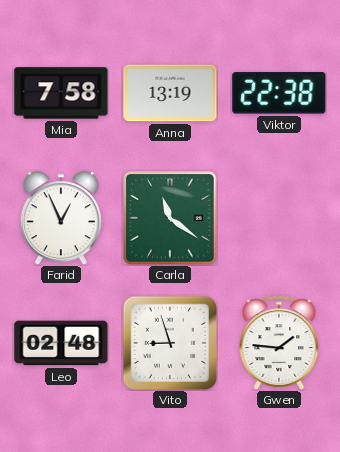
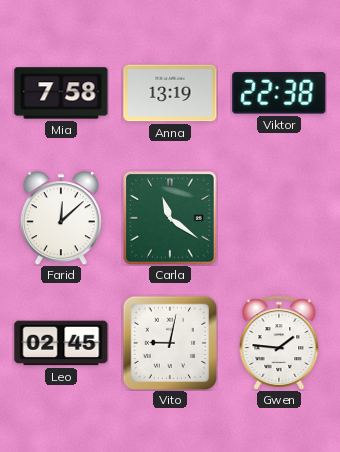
Farid: 12:56 -> 12:08
Leo: 02:48 -> 02:45
Vito: 8:57 -> 9:02
